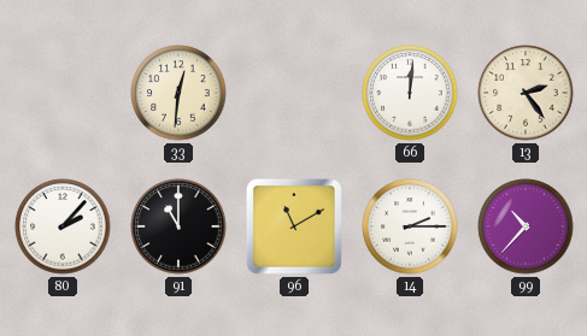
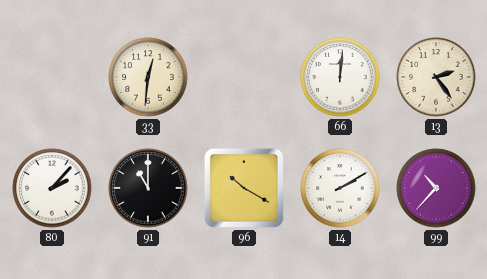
96: 11:10 -> 10:20
14: 2:15 -> 2:10
